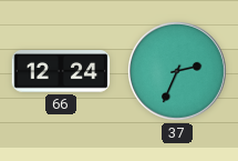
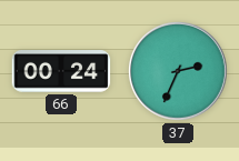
66: 12:24 -> 00:24
